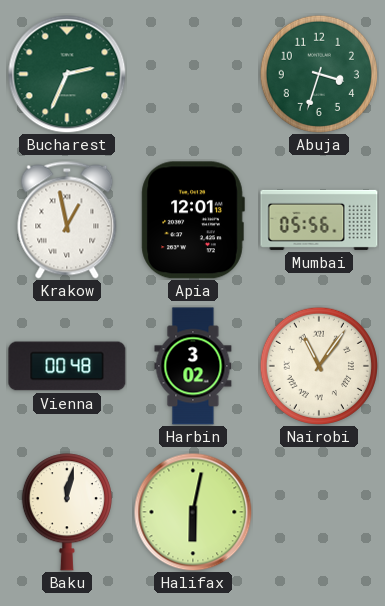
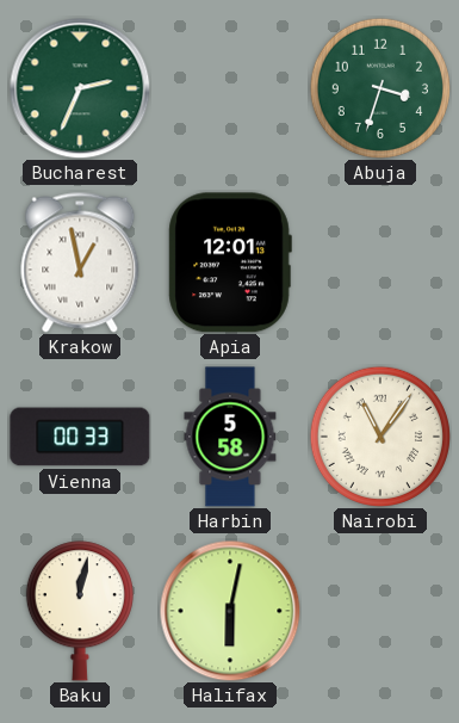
Mumbai: 05:56 -> none
Vienna: 00:48 -> 00:33
Harbin: 3:02 -> 5:58
